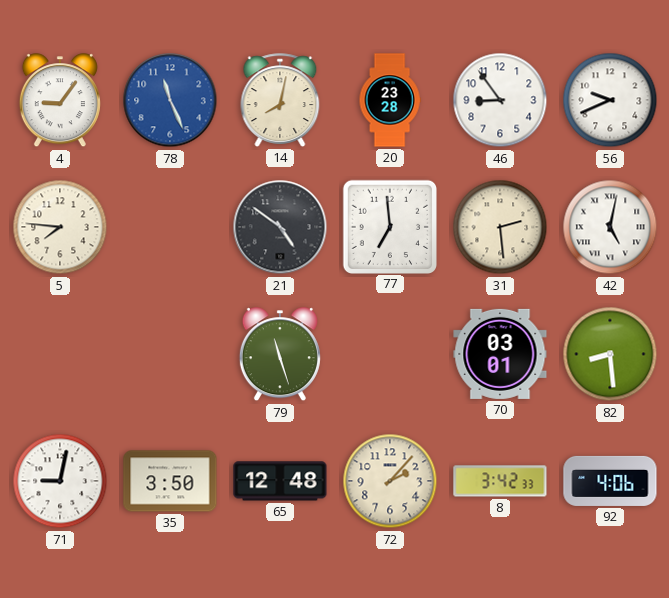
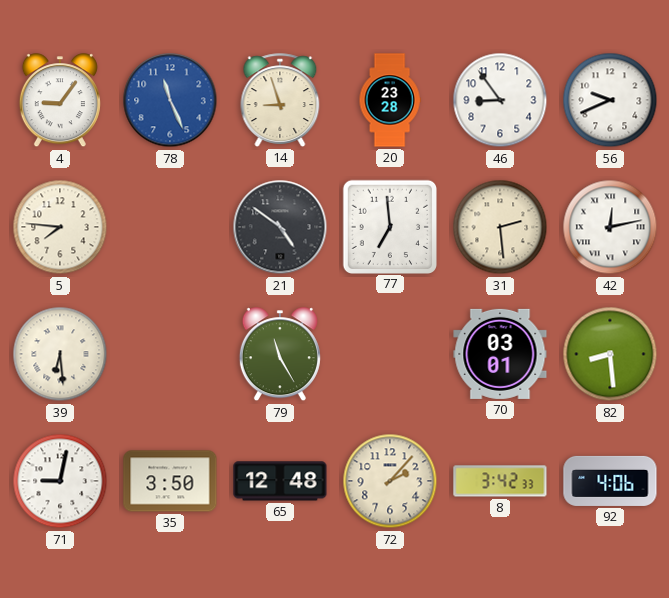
14: 8:02 -> 8:57
42: 5:02 -> 12:13
39: none -> 6:29
79: 11:27 -> 11:25
